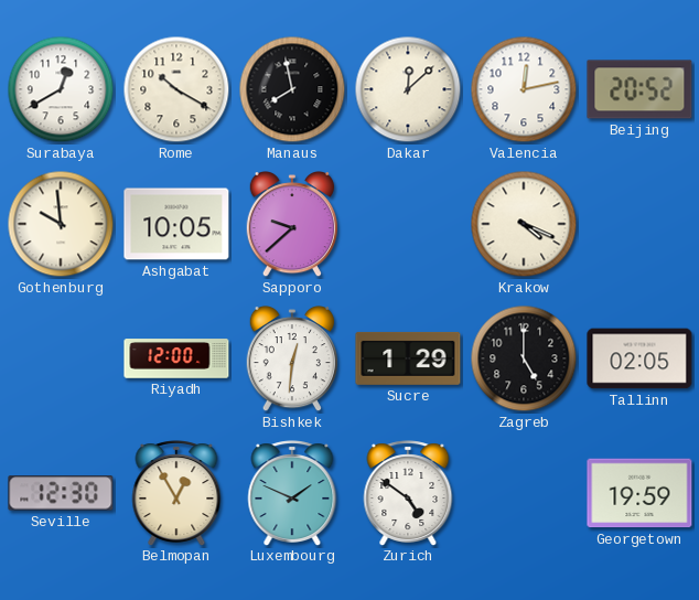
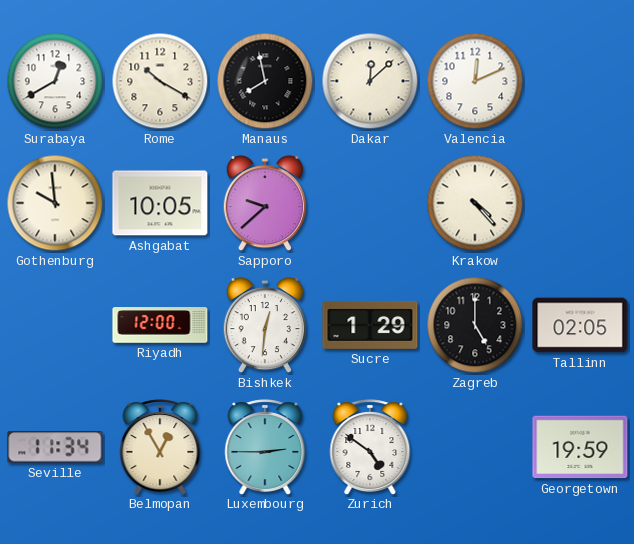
Valencia: 12:13 -> 12:11
Beijing: 20:52 -> none
Krakow: 4:19 -> 4:23
Seville: 12:30 -> 11:34
Luxembourg: 1:49 -> 2:45
